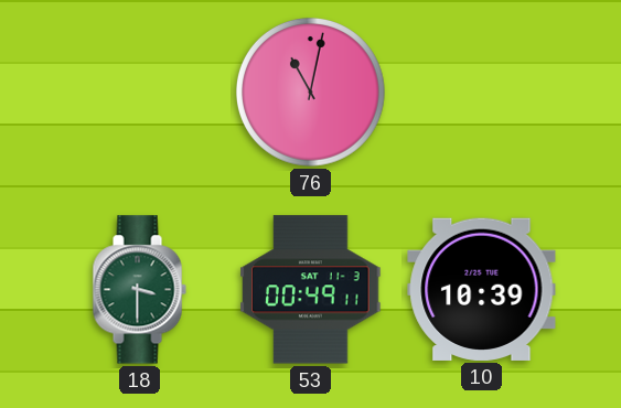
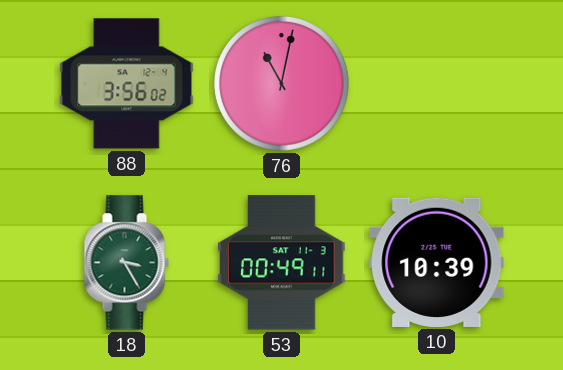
88: none -> 3:56
18: 3:30 -> 3:25
